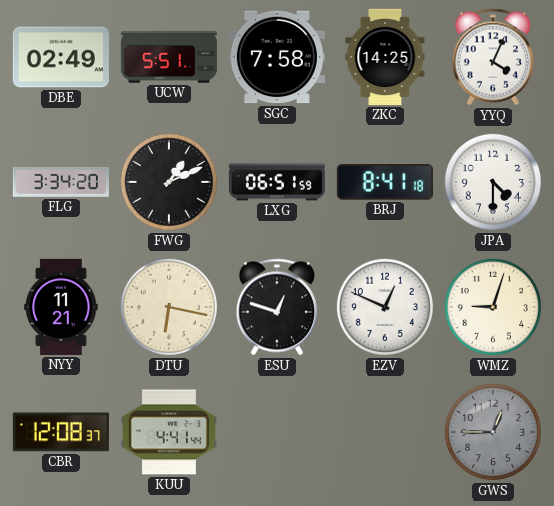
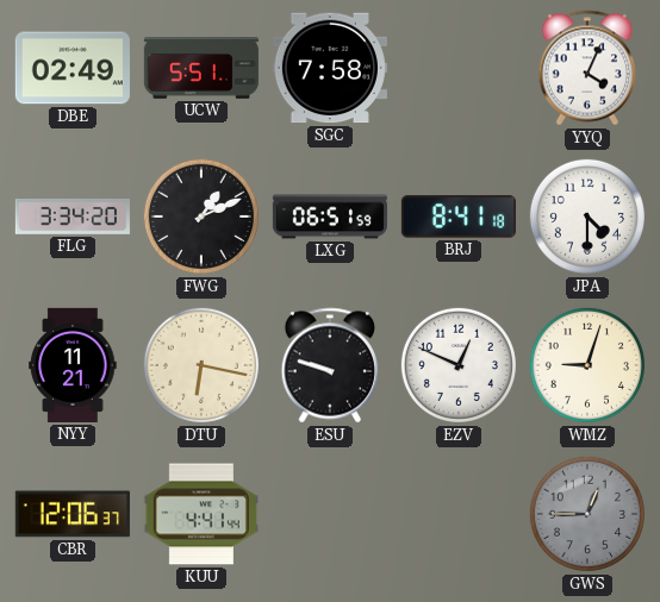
ZKC: 14:25 -> none
ESU: 12:48 -> 9:48
CBR: 12:08 -> 12:06
